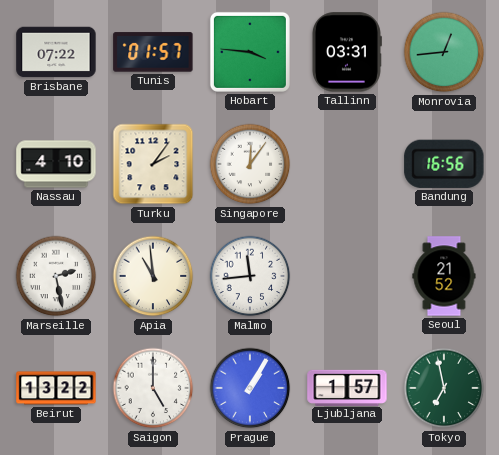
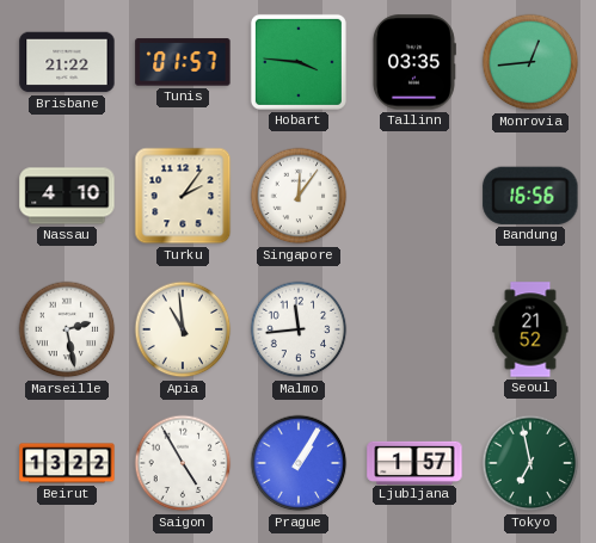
Brisbane: 07:22 -> 21:22
Tallinn: 03:31 -> 03:35
Saigon: 5:00 -> 4:55
